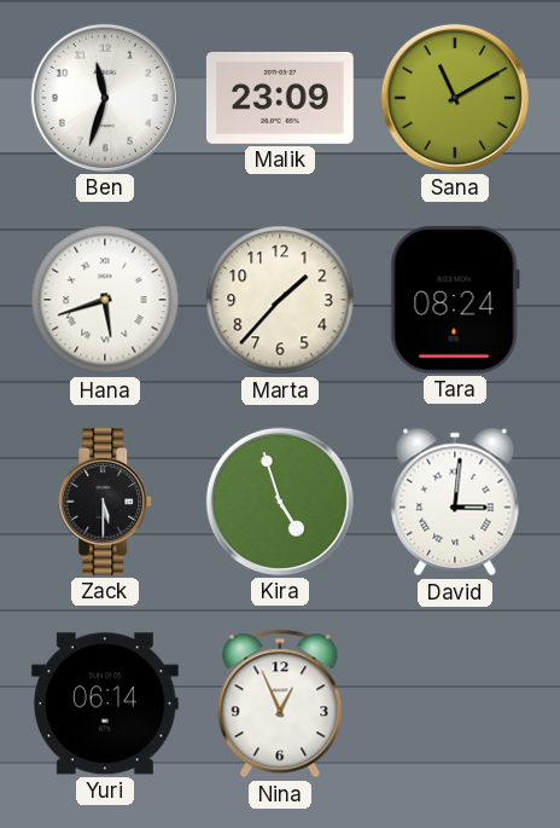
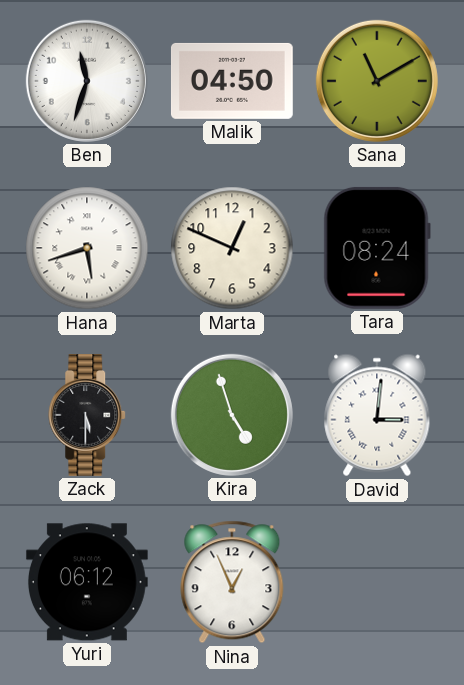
Malik: 23:09 -> 04:50
Marta: 1:37 -> 12:49
Yuri: 06:14 -> 06:12
